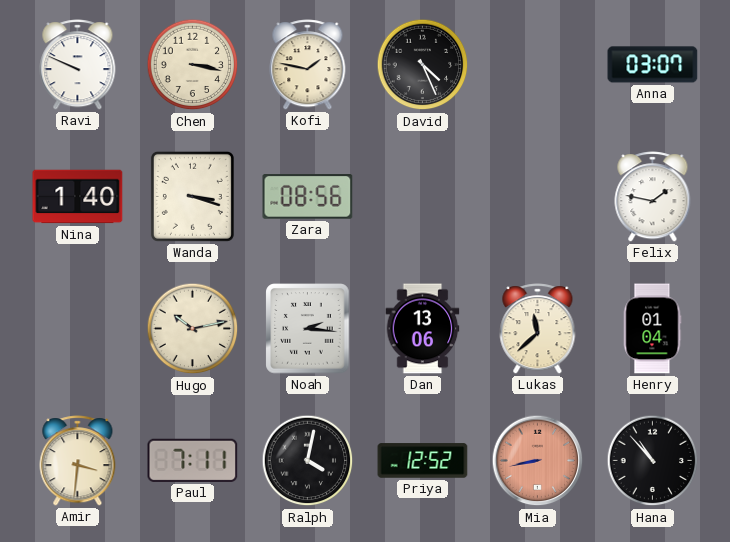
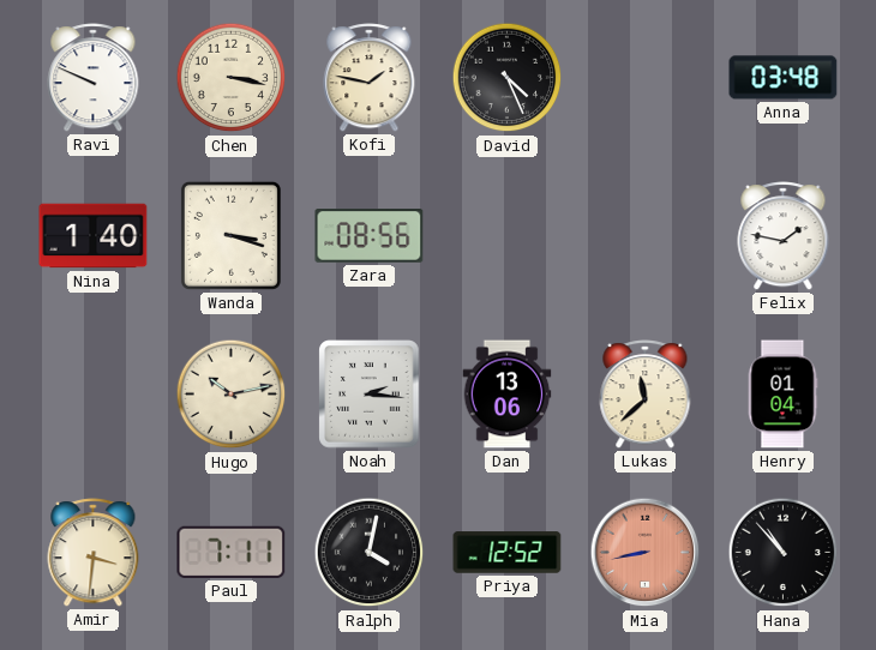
Anna: 03:07 -> 03:48
